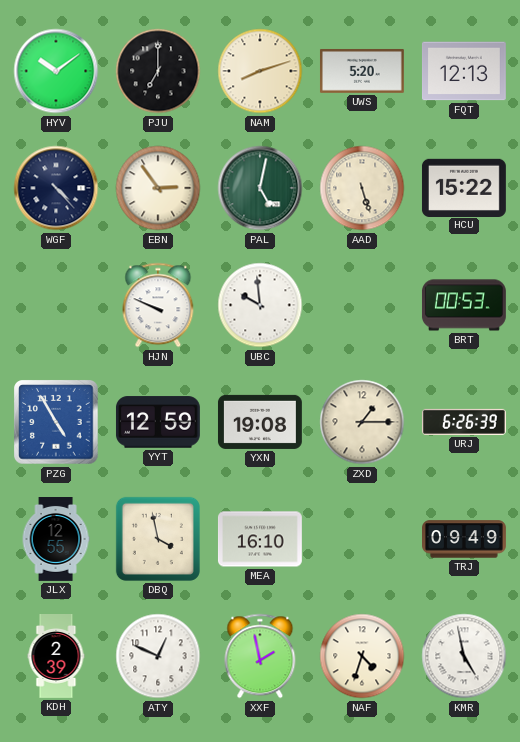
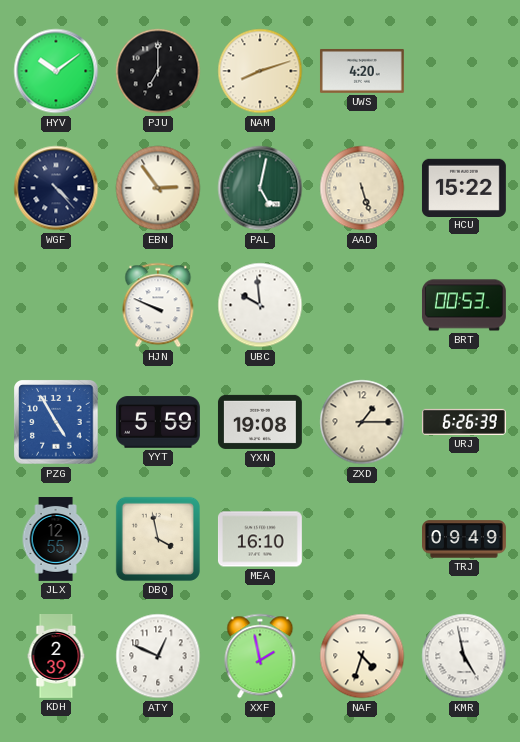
UWS: 5:20 -> 4:20
FQT: 12:13 -> none
YYT: 12:59 -> 5:59
